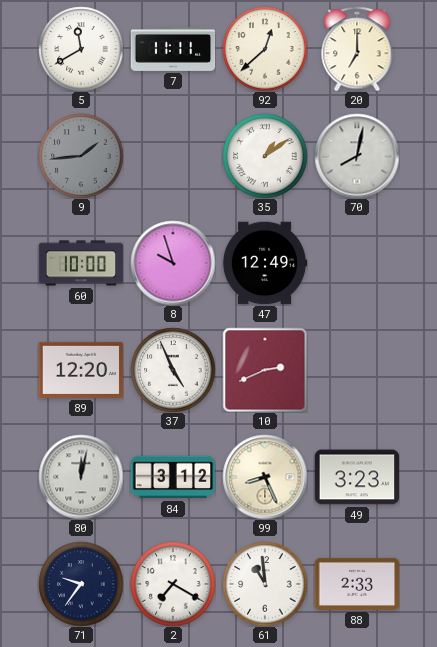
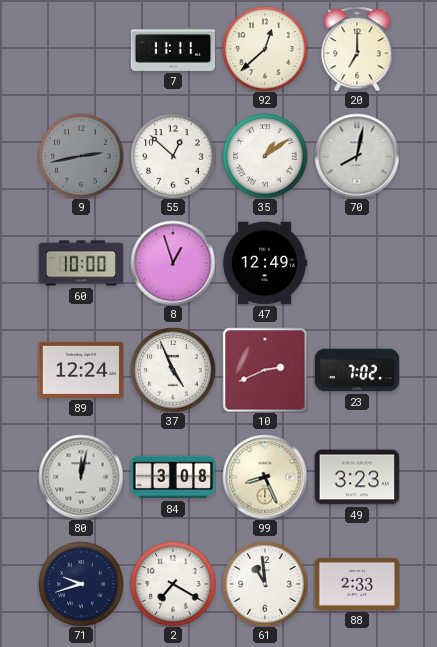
5: 11:40 -> none
9: 1:44 -> 2:43
55: none -> 12:52
8: 9:57 -> 12:57
89: 12:20 -> 12:24
23: none -> 7:02
84: 3:12 -> 3:08
71: 9:36 -> 9:42
